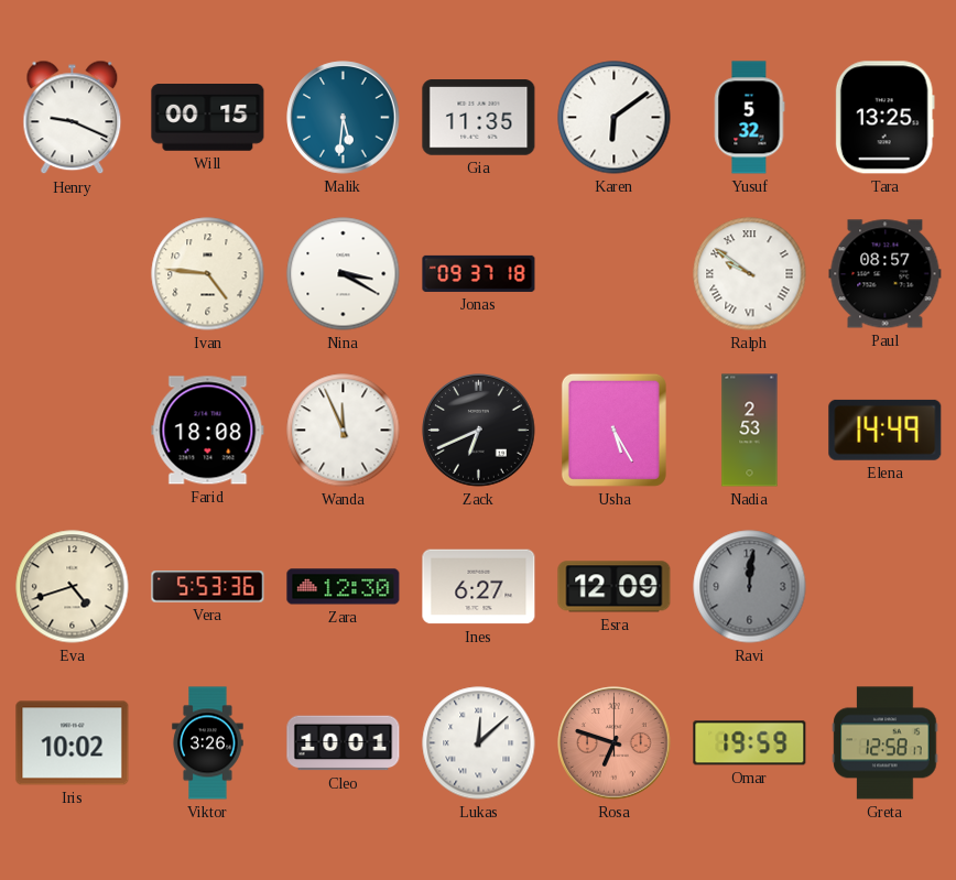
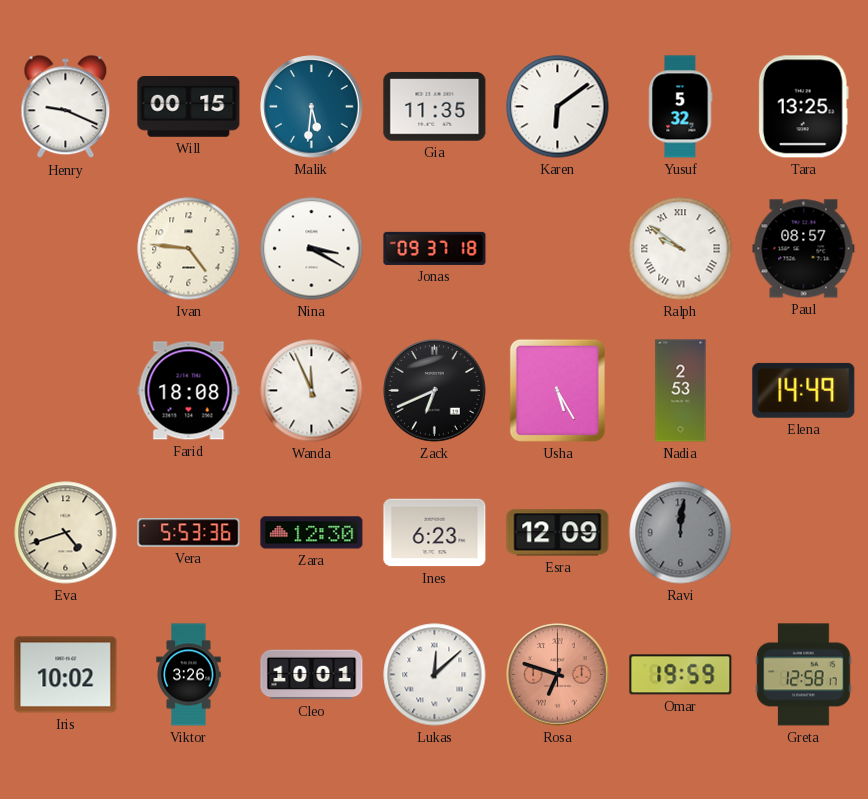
Ines: 6:27 -> 6:23
